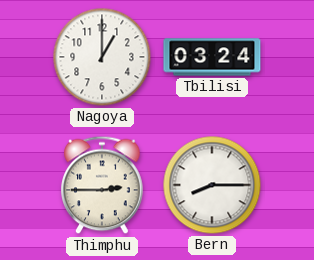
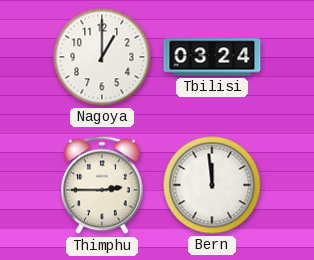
Bern: 8:15 -> 11:59
